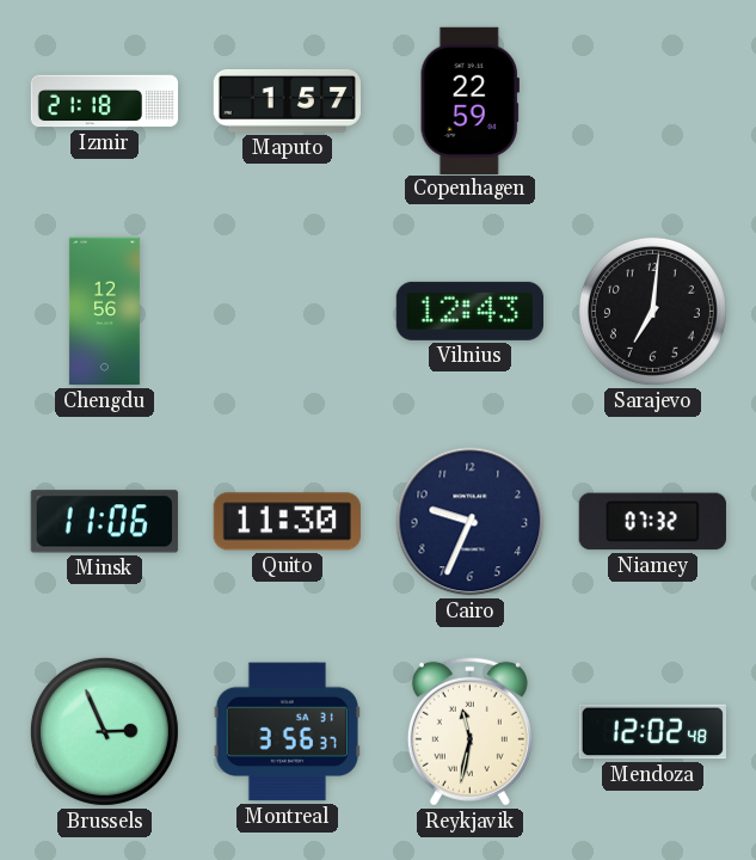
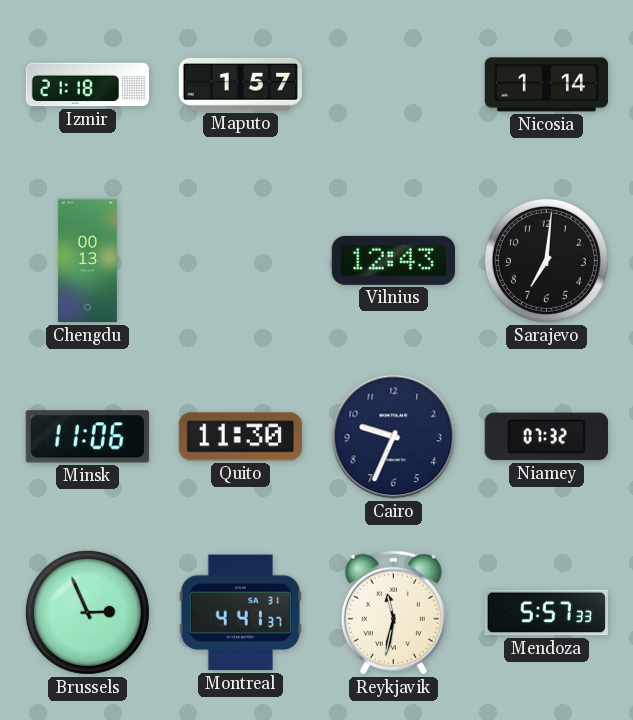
Copenhagen: 22:59 -> none
Nicosia: none -> 1:14
Chengdu: 12:56 -> 00:13
Montreal: 3:56 -> 4:41
Mendoza: 12:02 -> 5:57
